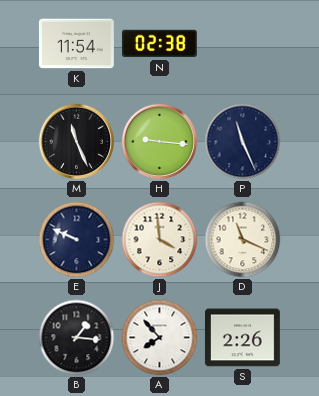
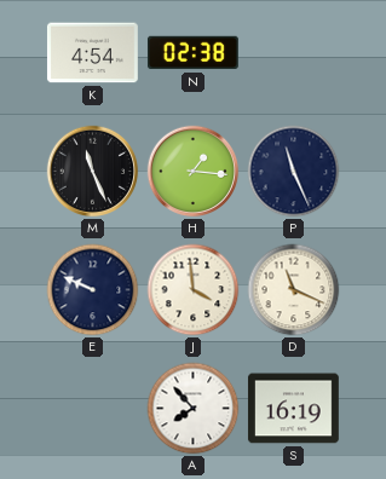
K: 11:54 -> 4:54
H: 9:16 -> 1:16
B: 1:16 -> none
S: 2:26 -> 16:19
